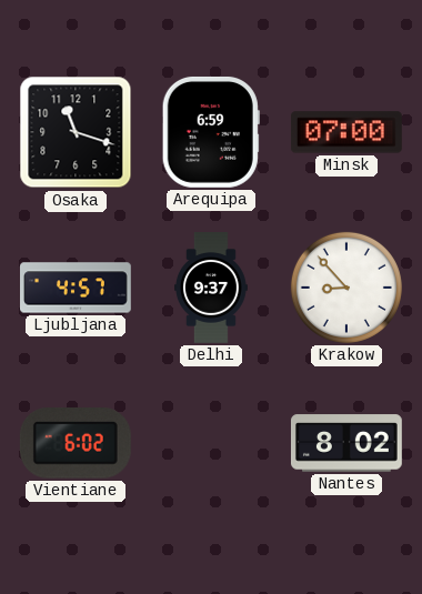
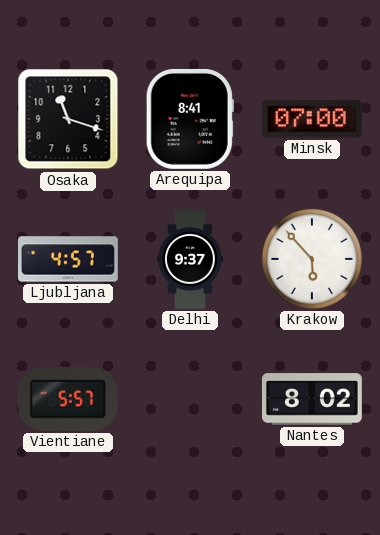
Arequipa: 6:59 -> 8:41
Krakow: 8:53 -> 5:53
Vientiane: 6:02 -> 5:57
